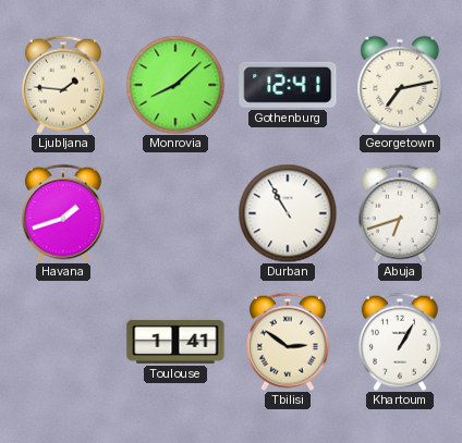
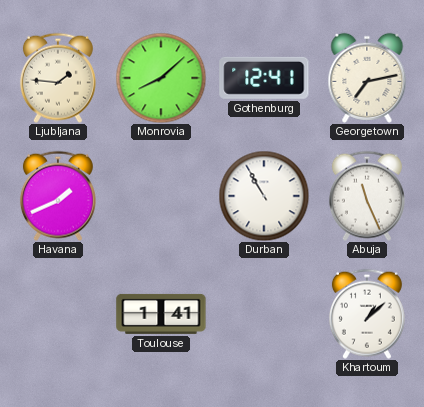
Havana: 1:42 -> 1:41
Abuja: 6:42 -> 11:26
Tbilisi: 2:51 -> none
Khartoum: 1:05 -> 1:08
